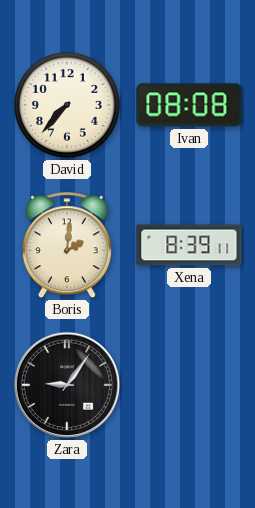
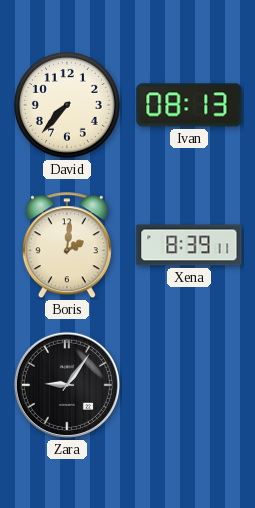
Ivan: 08:08 -> 08:13
